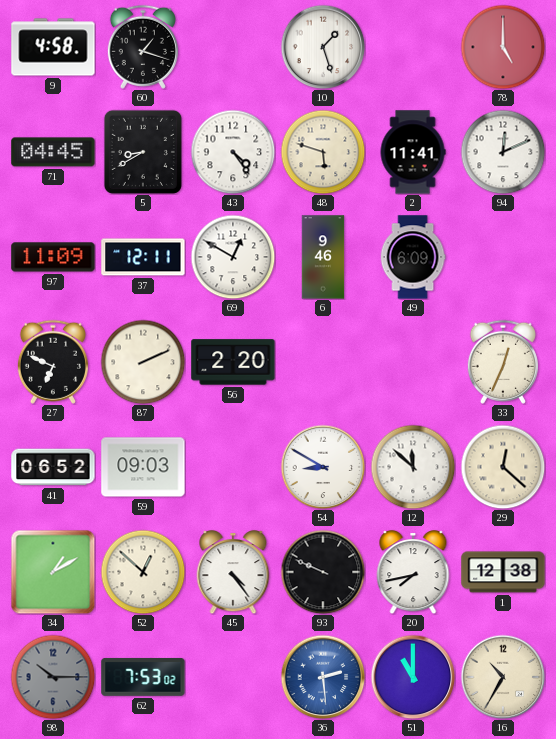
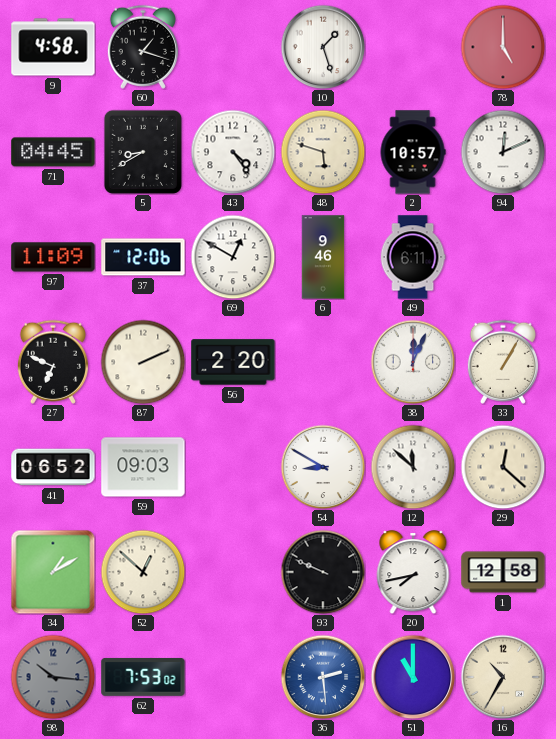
2: 11:41 -> 10:57
37: 12:11 -> 12:06
49: 6:09 -> 6:11
38: none -> 12:04
33: 12:34 -> 1:05
45: 4:24 -> none
1: 12:38 -> 12:58
98: 10:15 -> 10:16
